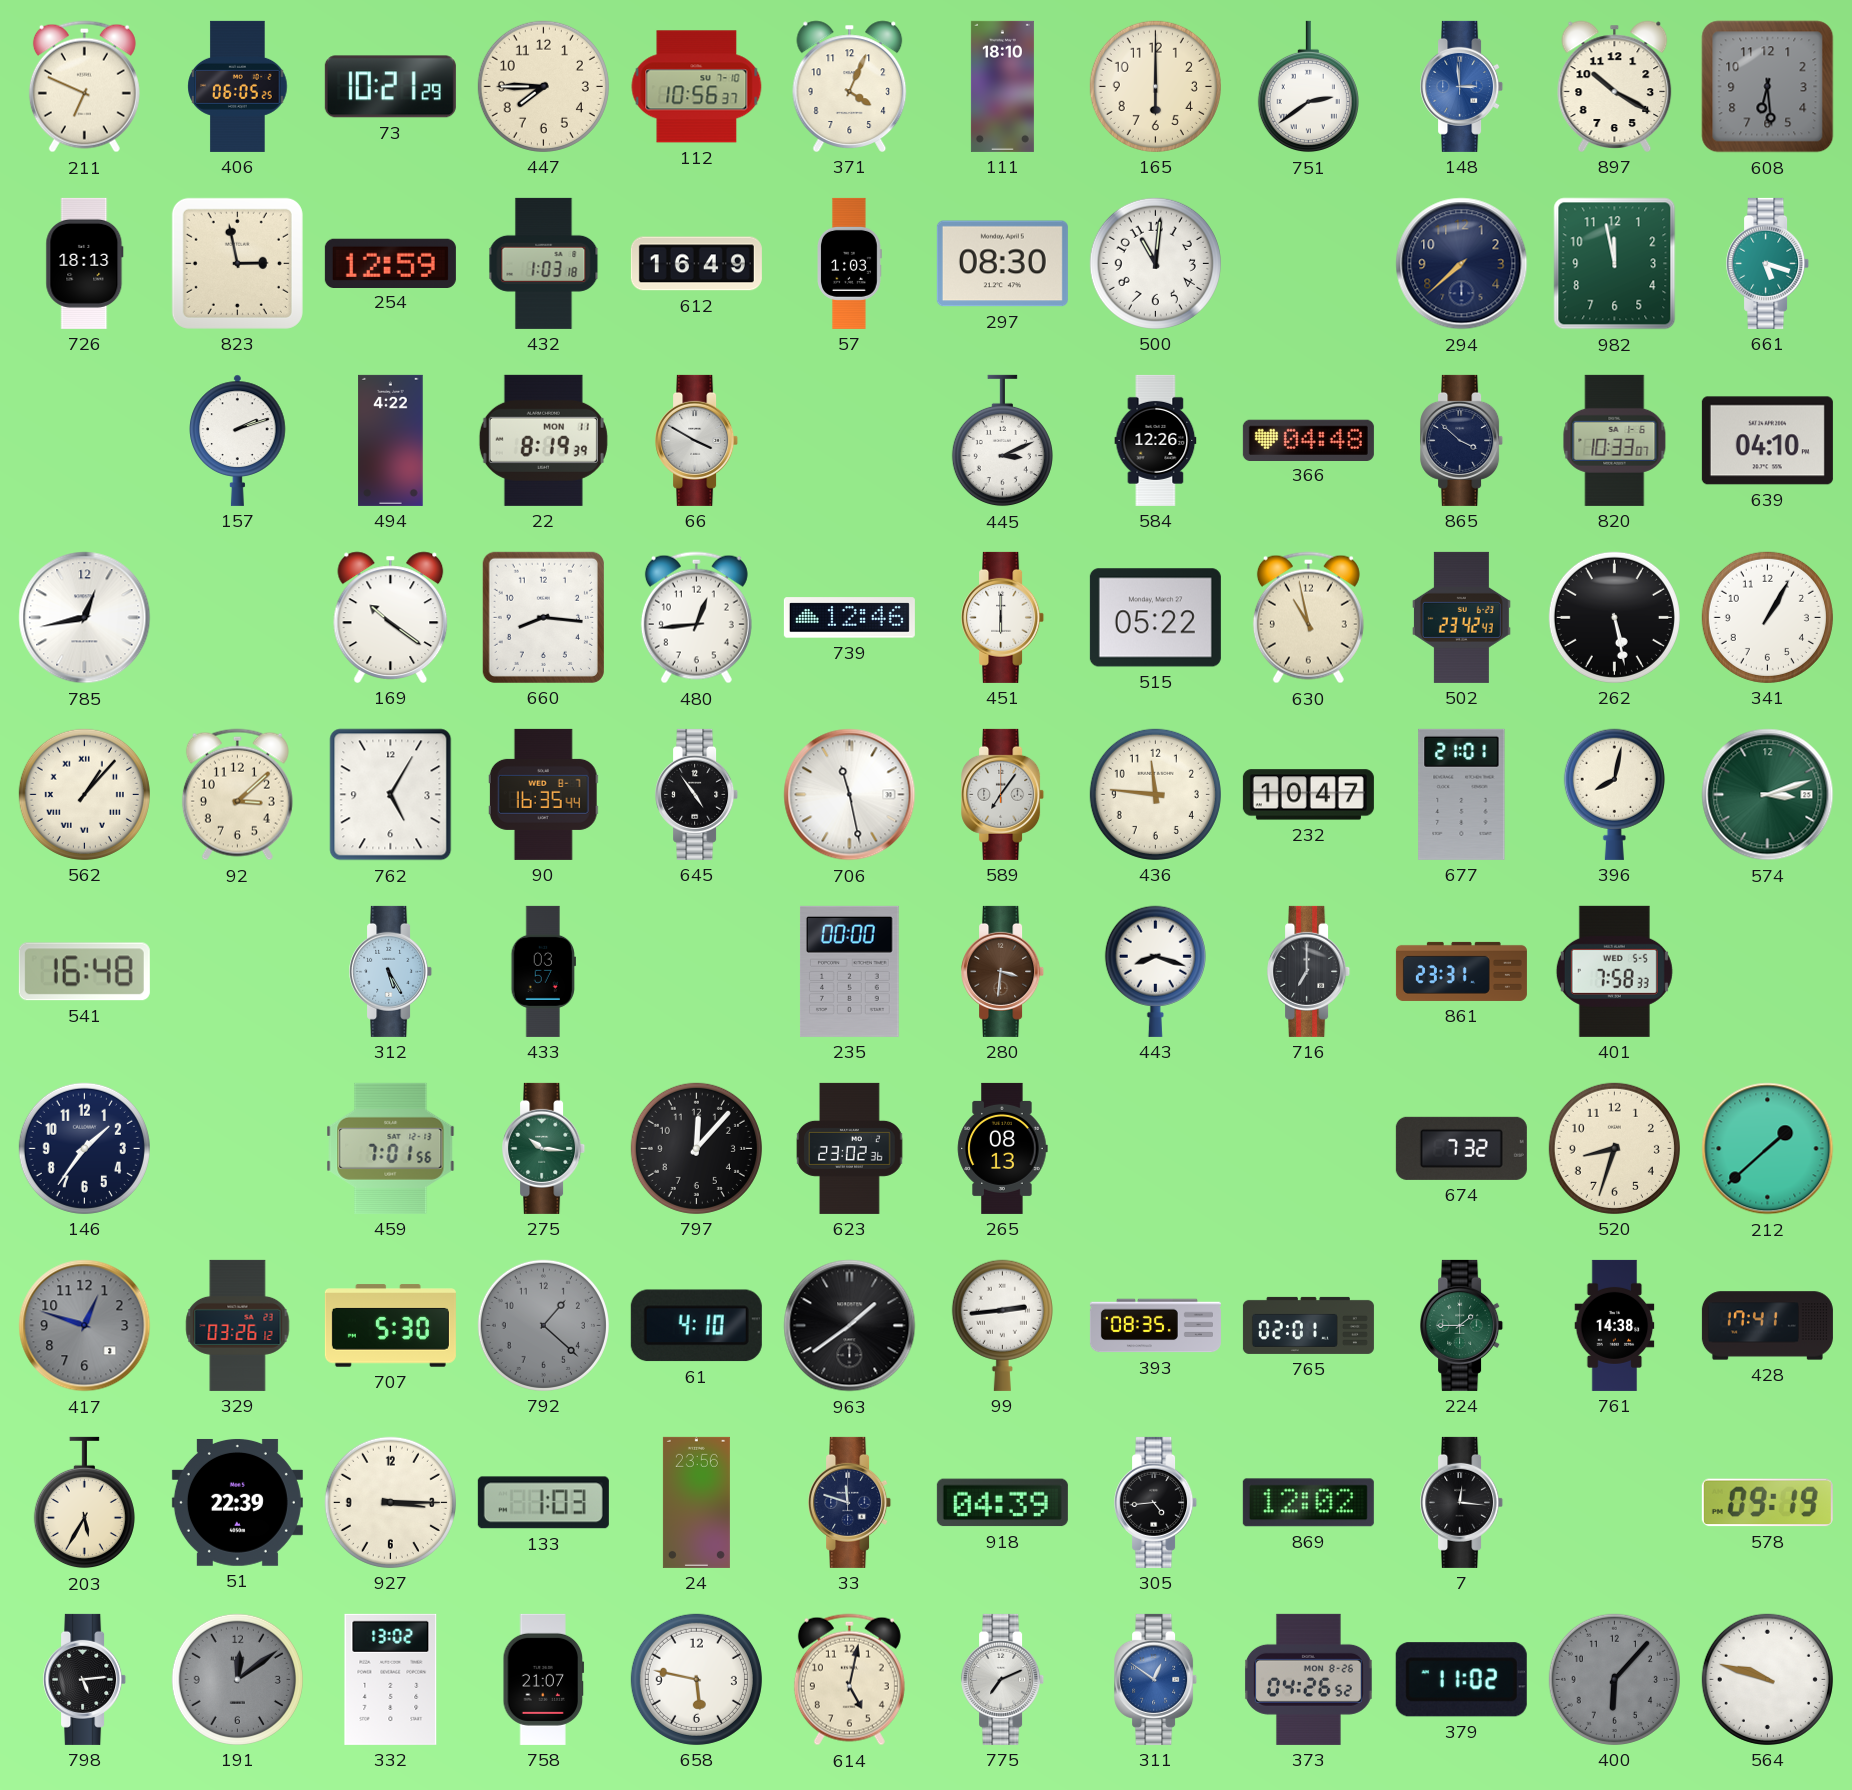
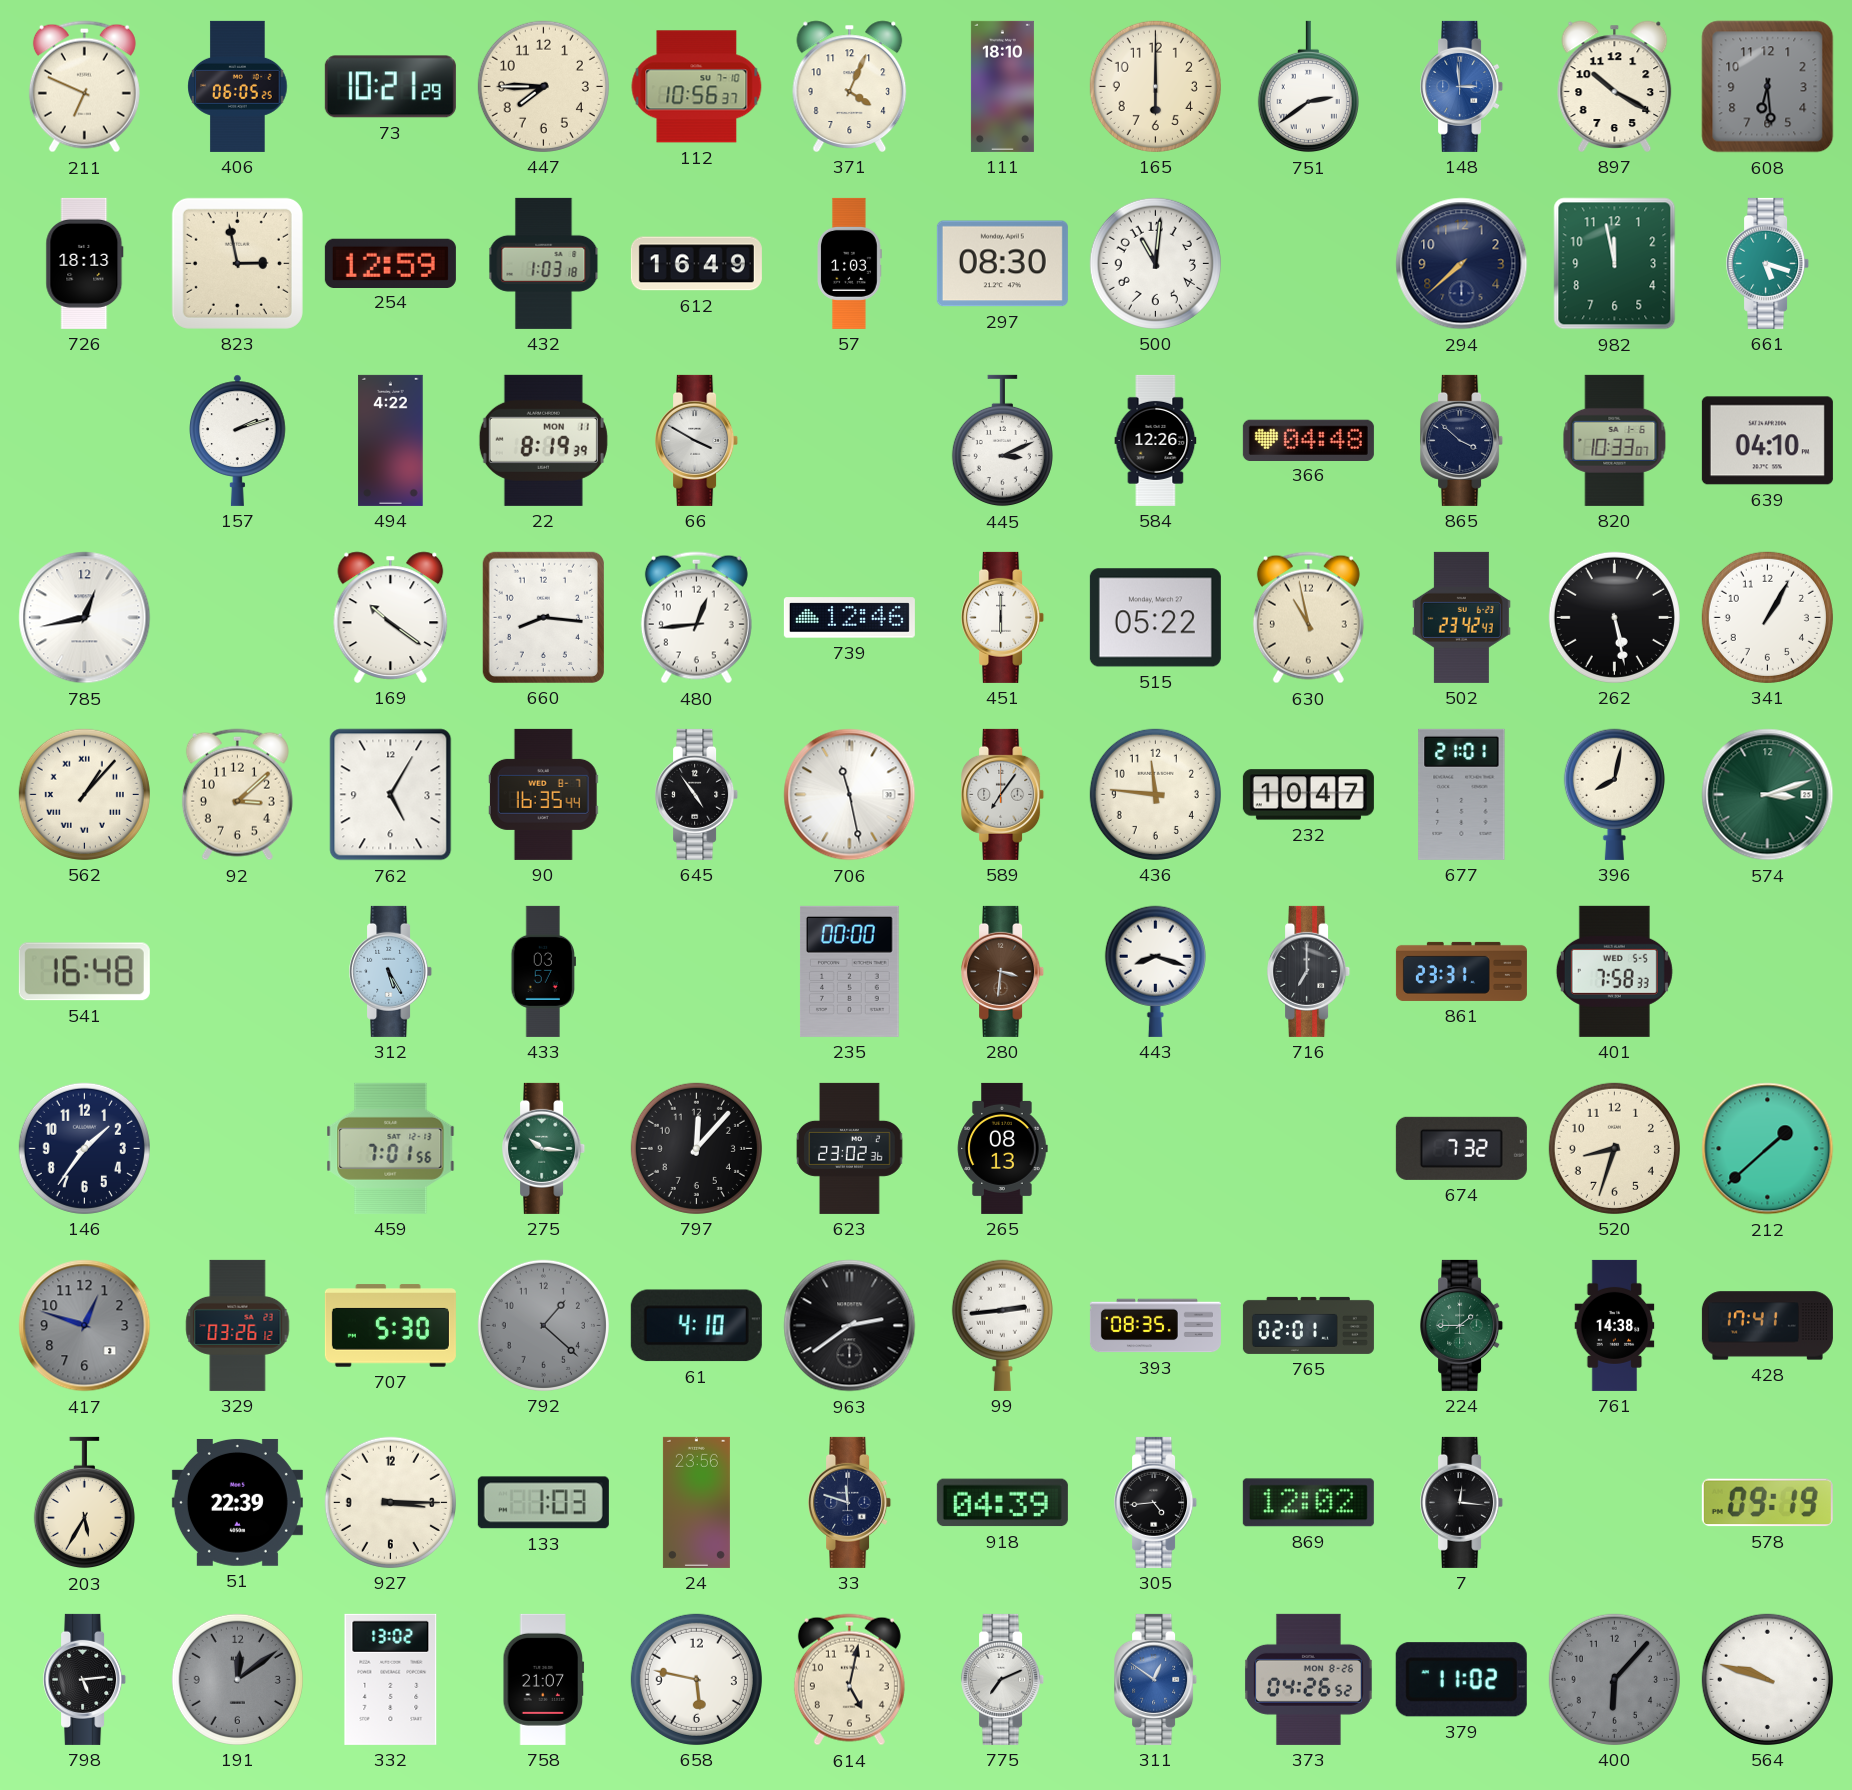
963: 1:39 -> 2:39
